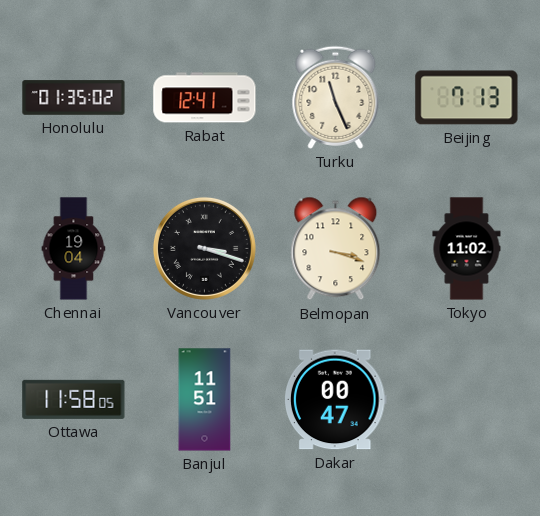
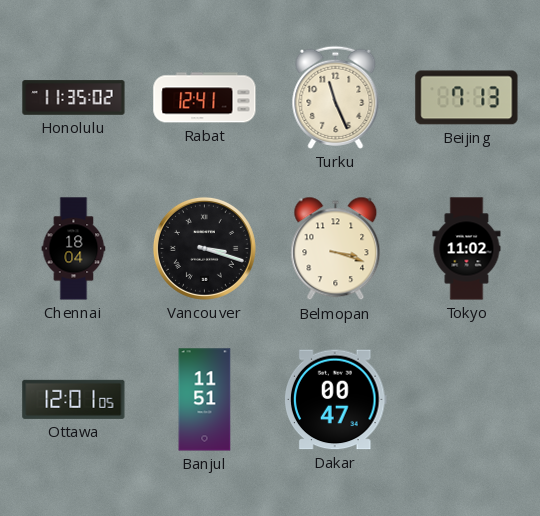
Honolulu: 01:35 -> 11:35
Chennai: 19:04 -> 18:04
Ottawa: 11:58 -> 12:01
